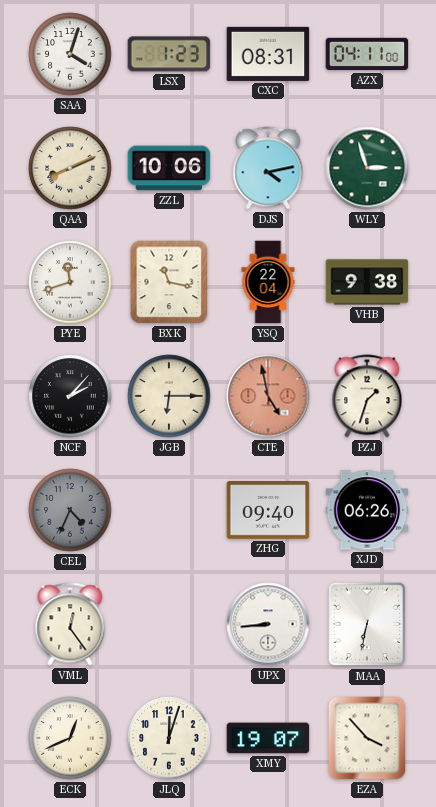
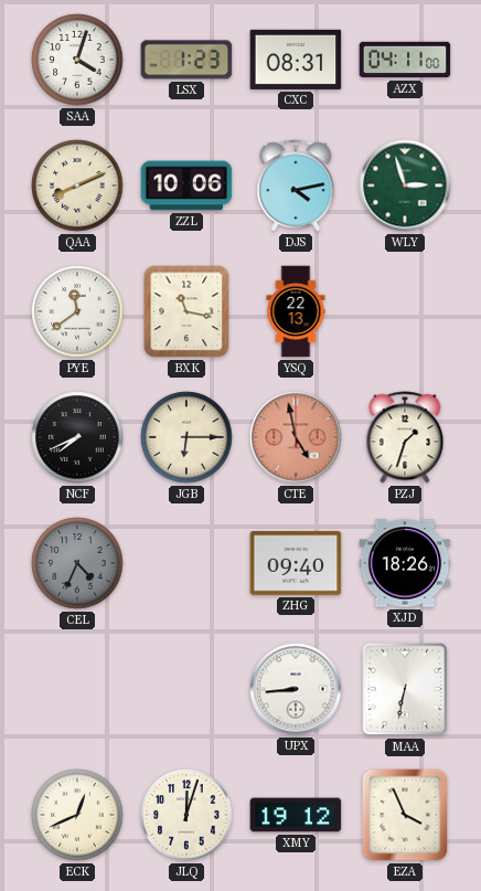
PYE: 11:42 -> 11:39
YSQ: 22:04 -> 22:13
VHB: 9:38 -> none
NCF: 2:07 -> 7:41
XJD: 06:26 -> 18:26
VML: 12:24 -> none
XMY: 19:07 -> 19:12
EZA: 3:53 -> 3:56
